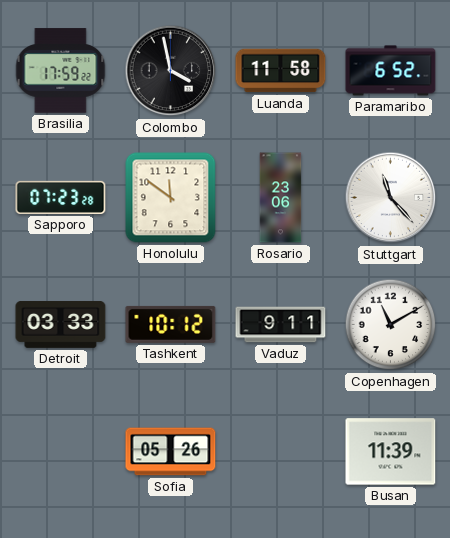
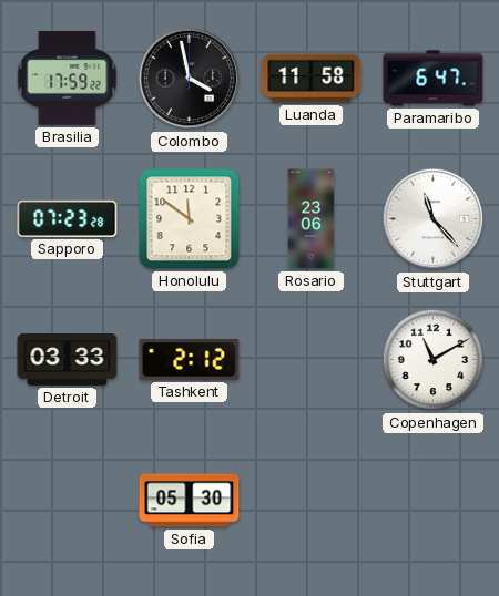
Paramaribo: 6:52 -> 6:47
Tashkent: 10:12 -> 2:12
Vaduz: 9:11 -> none
Sofia: 05:26 -> 05:30
Busan: 11:39 -> none
